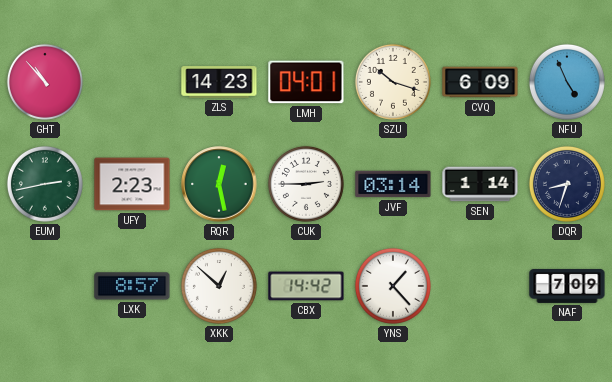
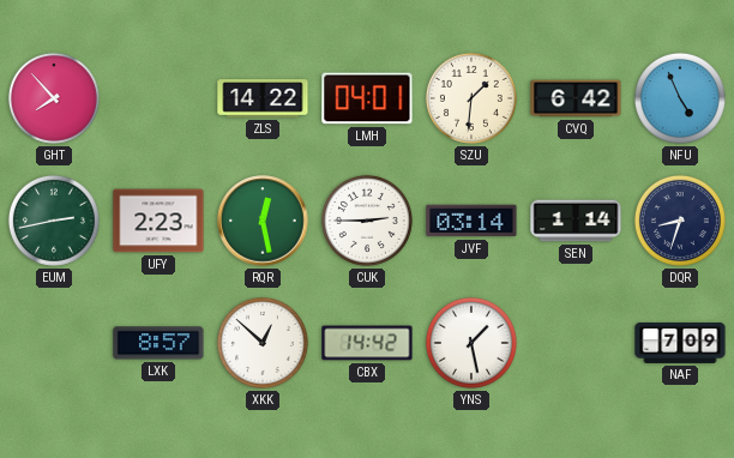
GHT: 10:53 -> 7:53
ZLS: 14:23 -> 14:22
SZU: 10:18 -> 1:31
CVQ: 6:09 -> 6:42
YNS: 1:23 -> 1:28
